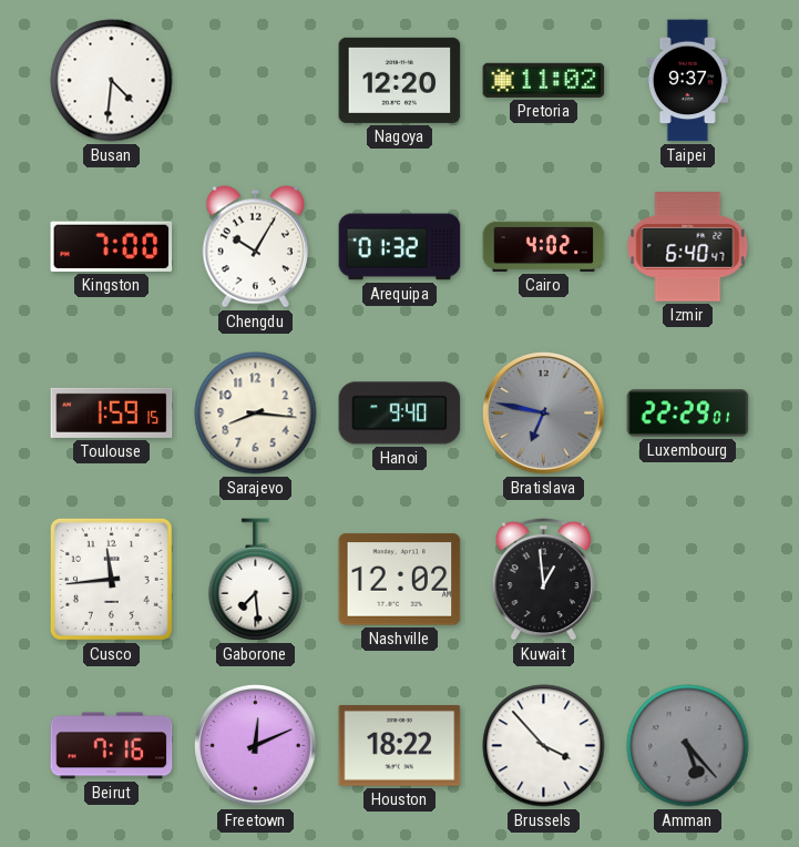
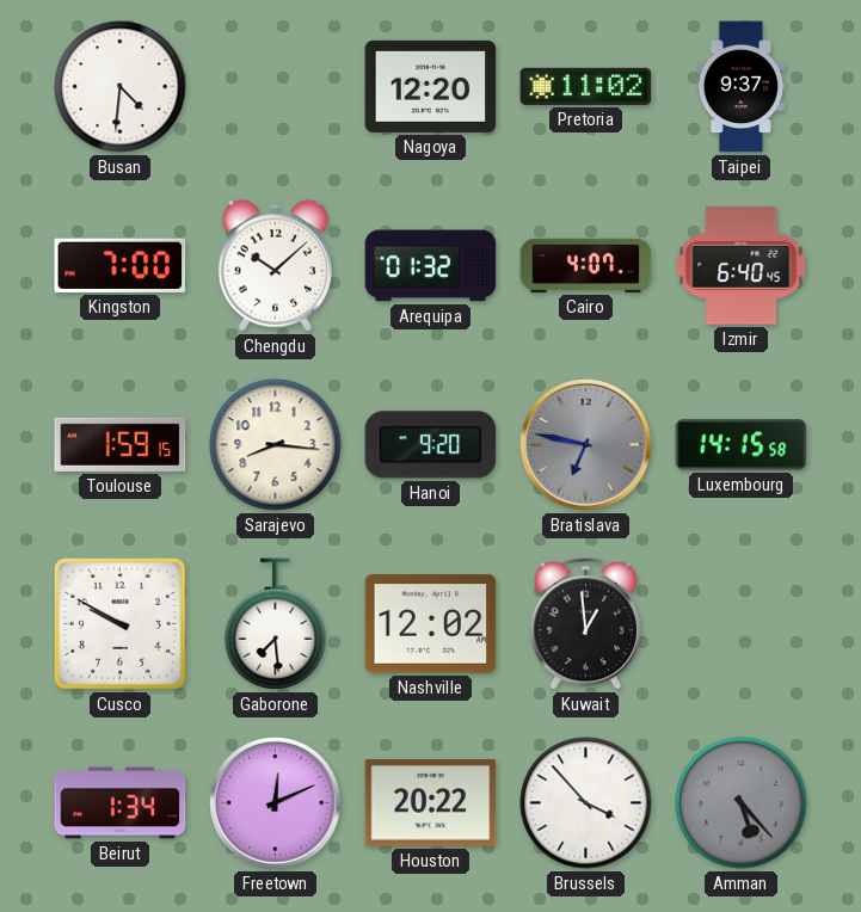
Chengdu: 10:05 -> 10:08
Cairo: 4:02 -> 4:07
Izmir: 6:40:47 -> 6:40:45
Hanoi: 9:40 -> 9:20
Luxembourg: 22:29 -> 14:15
Cusco: 11:44 -> 9:50
Beirut: 7:16 -> 1:34
Houston: 18:22 -> 20:22
